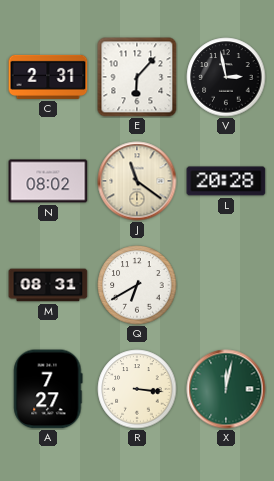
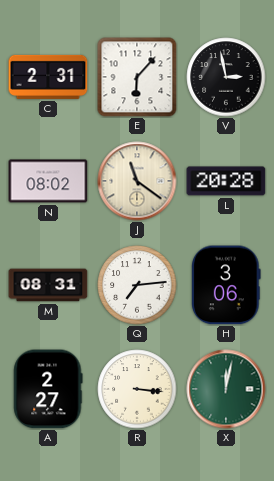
Q: 6:40 -> 7:14
H: none -> 3:06
A: 7:27 -> 2:27
